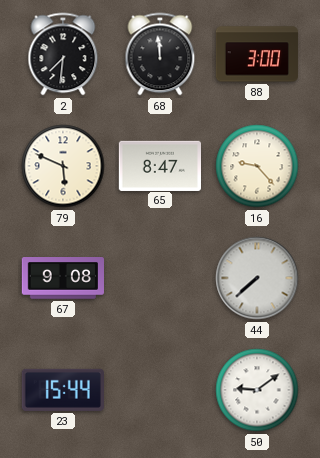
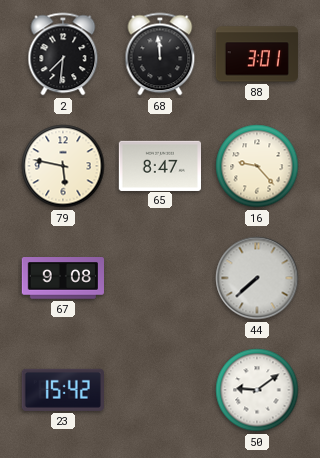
88: 3:00 -> 3:01
79: 5:49 -> 5:47
23: 15:44 -> 15:42
